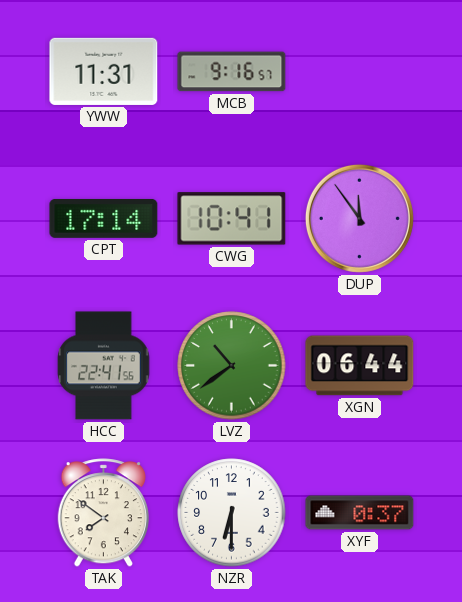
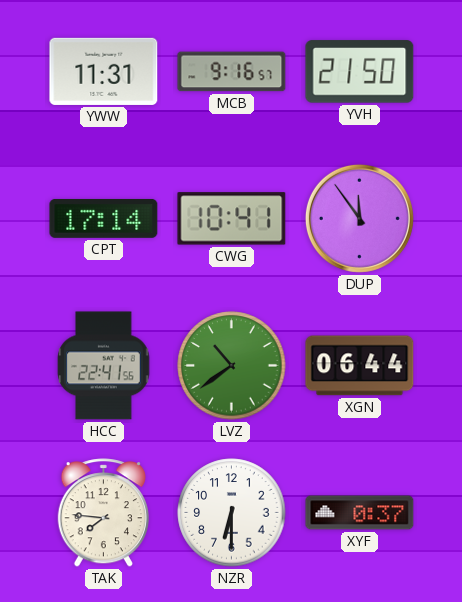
YVH: none -> 21:50
TAK: 7:51 -> 7:46
